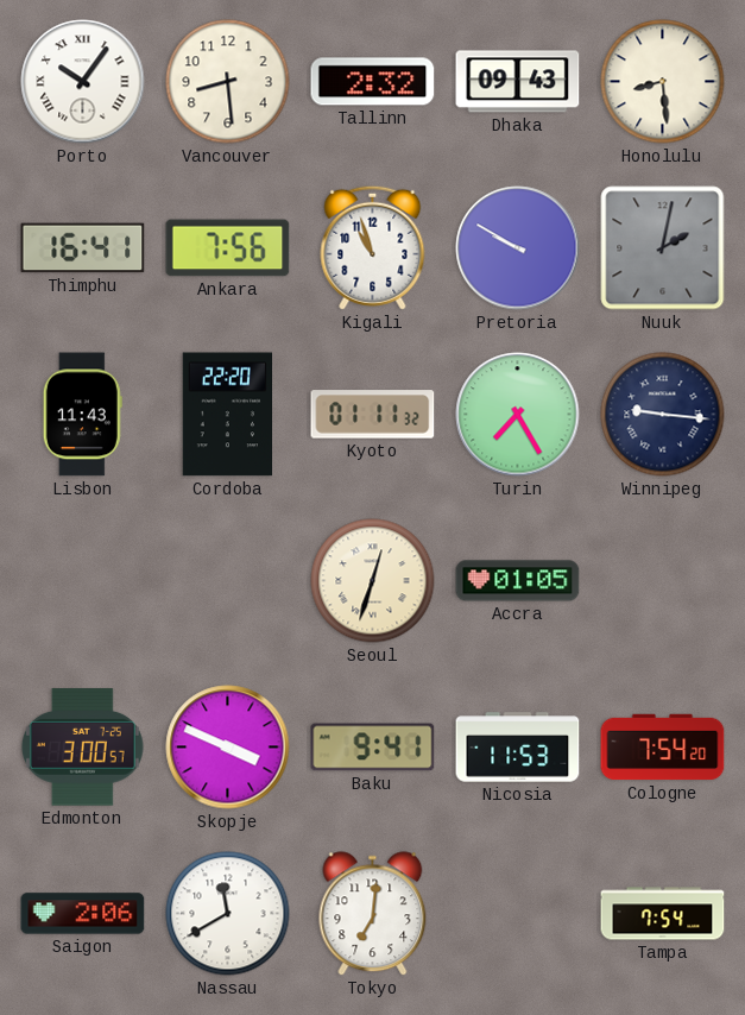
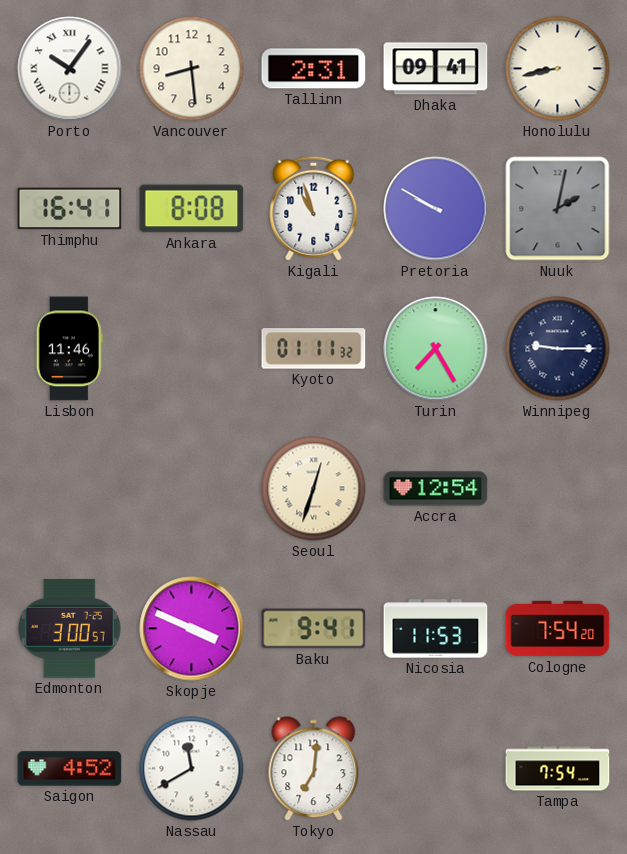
Tallinn: 2:32 -> 2:31
Dhaka: 09:43 -> 09:41
Honolulu: 8:29 -> 8:43
Ankara: 7:56 -> 8:08
Lisbon: 11:43 -> 11:46
Cordoba: 22:20 -> none
Winnipeg: 9:16 -> 9:15
Accra: 01:05 -> 12:54
Saigon: 2:06 -> 4:52
